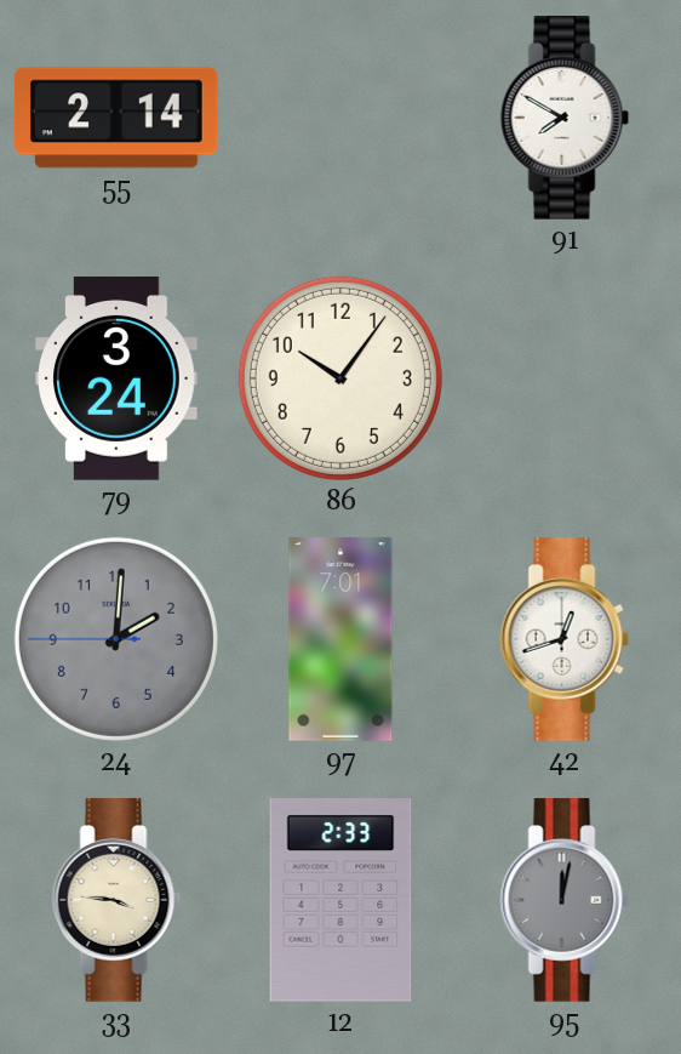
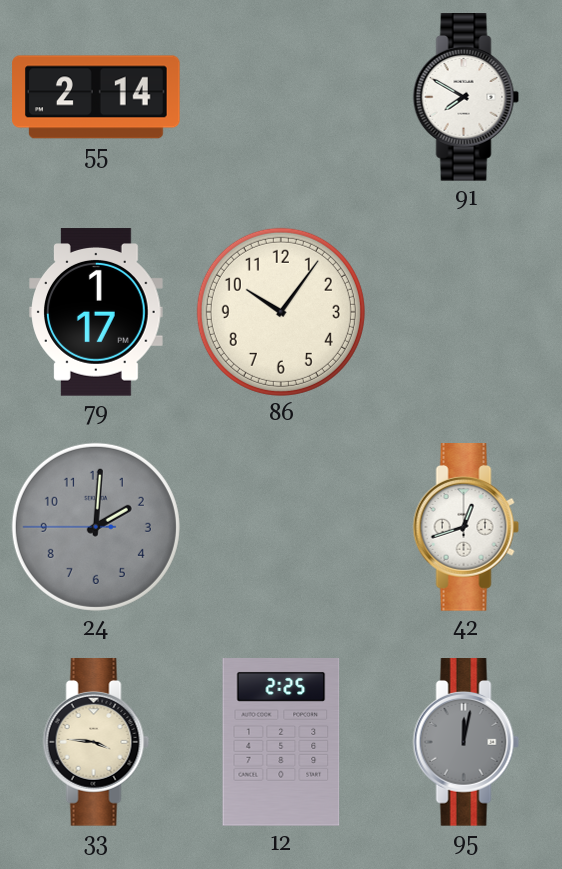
79: 3:24 -> 1:17
97: 7:01 -> none
12: 2:33 -> 2:25
